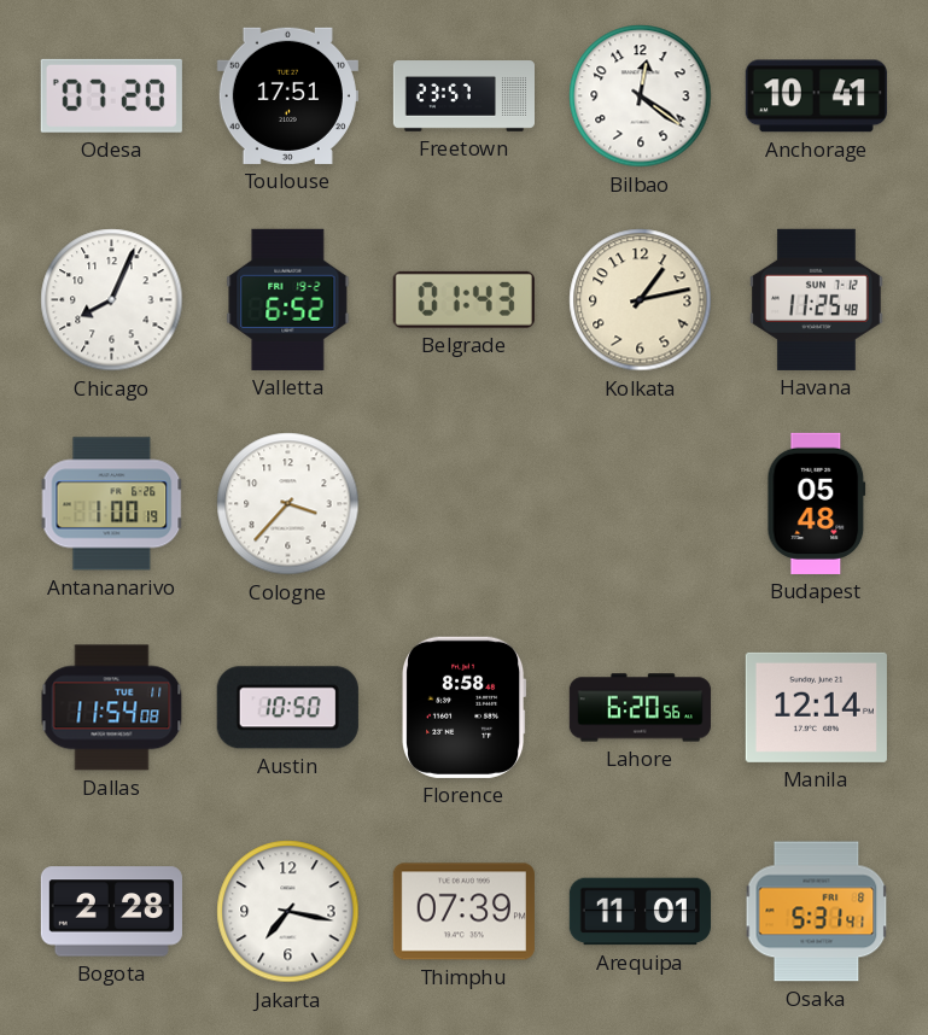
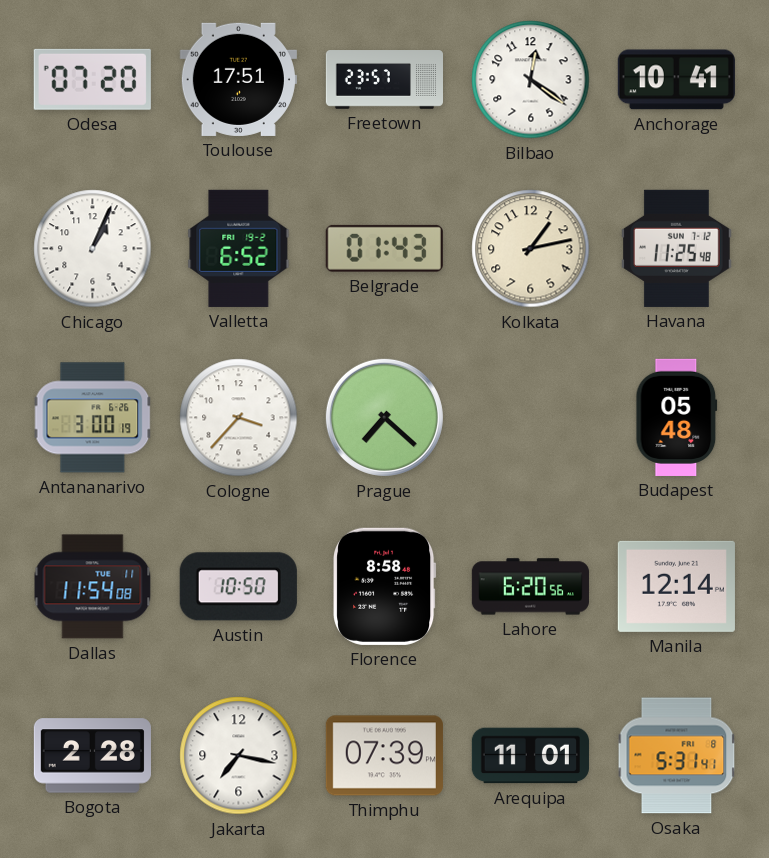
Chicago: 8:04 -> 1:04
Antananarivo: 1:00 -> 3:00
Prague: none -> 7:22
